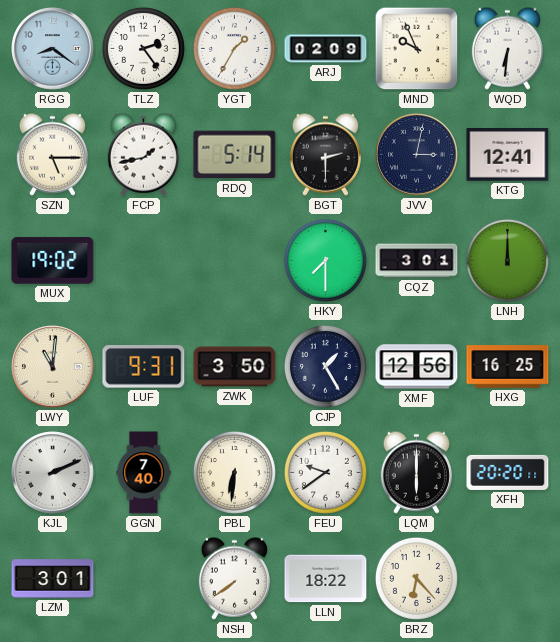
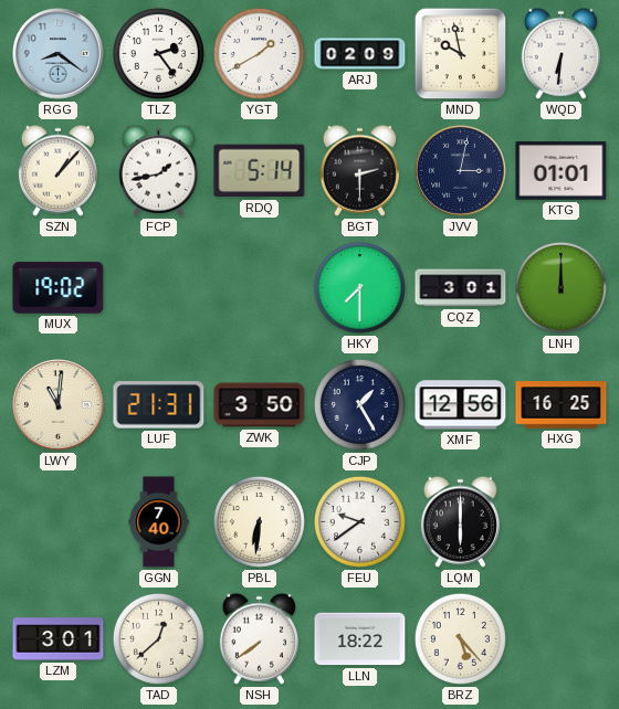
YGT: 1:35 -> 1:40
MND: 9:56 -> 9:58
SZN: 5:15 -> 1:07
KTG: 12:41 -> 01:01
LUF: 9:31 -> 21:31
KJL: 2:11 -> none
XFH: 20:20 -> none
TAD: none -> 12:38
BRZ: 6:23 -> 5:23
